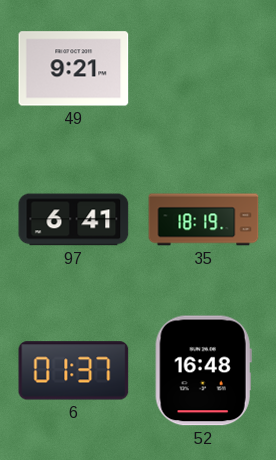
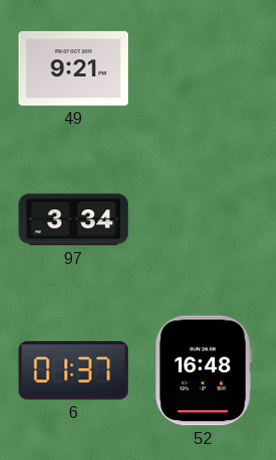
97: 6:41 -> 3:34
35: 18:19 -> none
